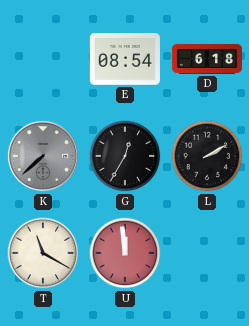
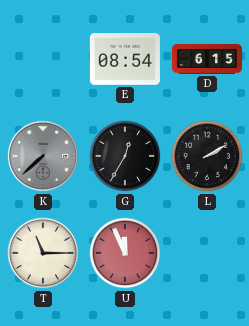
D: 6:18 -> 6:15
T: 11:20 -> 11:15
U: 11:59 -> 11:56
